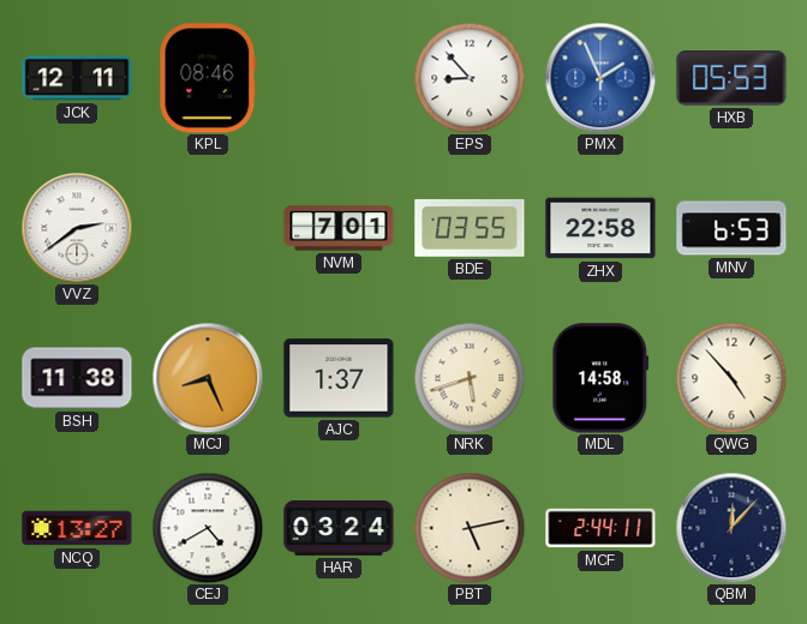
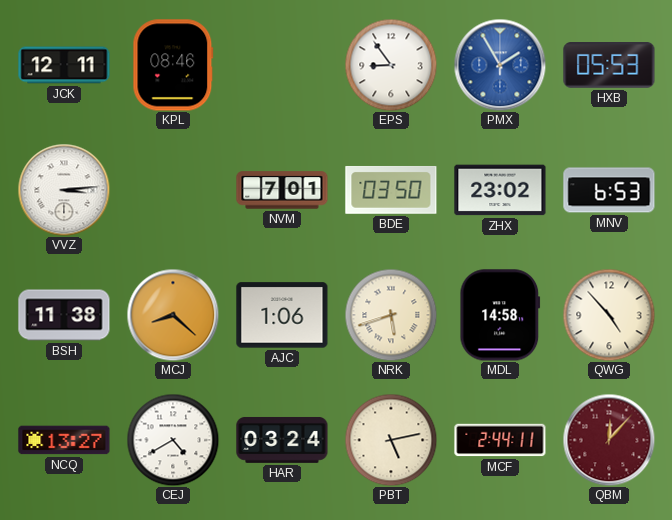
EPS: 8:53 -> 8:54
PMX: 1:56 -> 1:55
VVZ: 2:39 -> 3:14
BDE: 03:55 -> 03:50
ZHX: 22:58 -> 23:02
MCJ: 8:26 -> 8:22
AJC: 1:37 -> 1:06
QBM dial: navy -> burgundy
